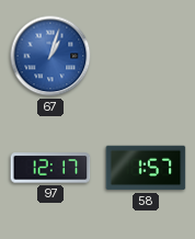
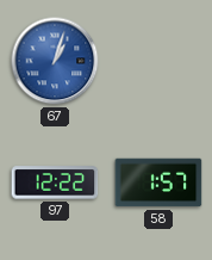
97: 12:17 -> 12:22
